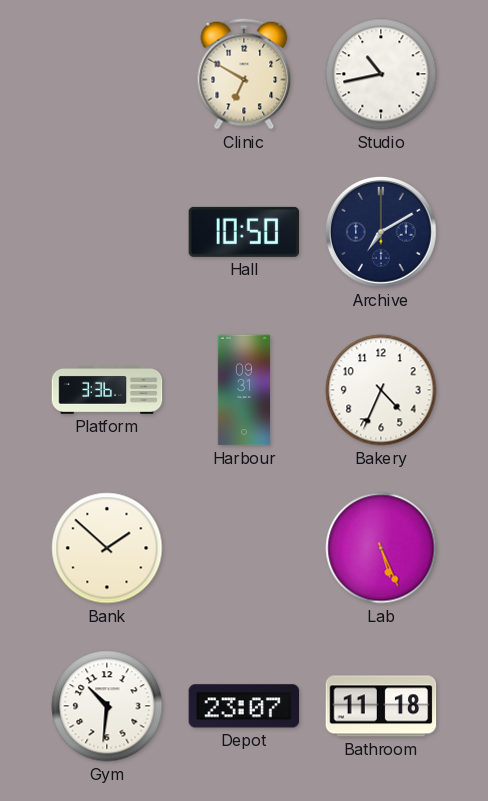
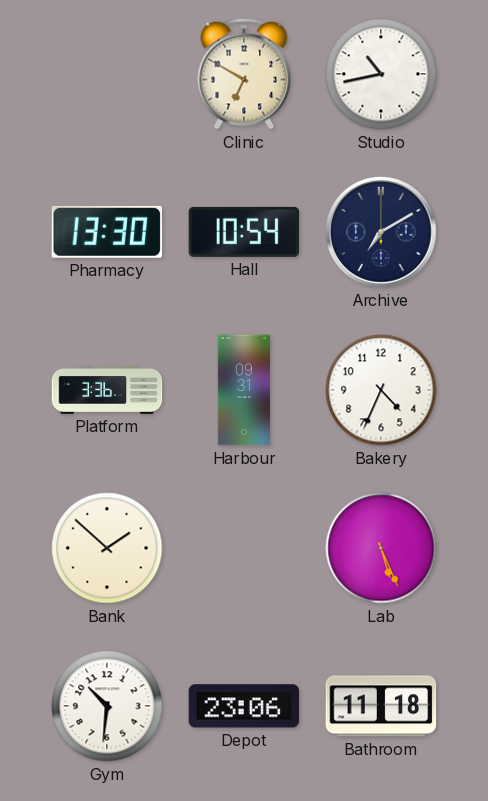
Pharmacy: none -> 13:30
Hall: 10:50 -> 10:54
Depot: 23:07 -> 23:06
